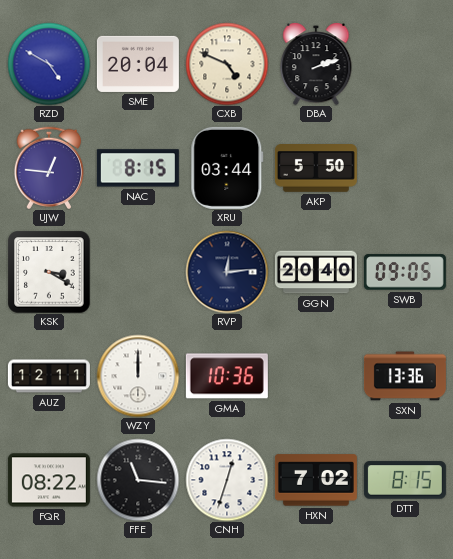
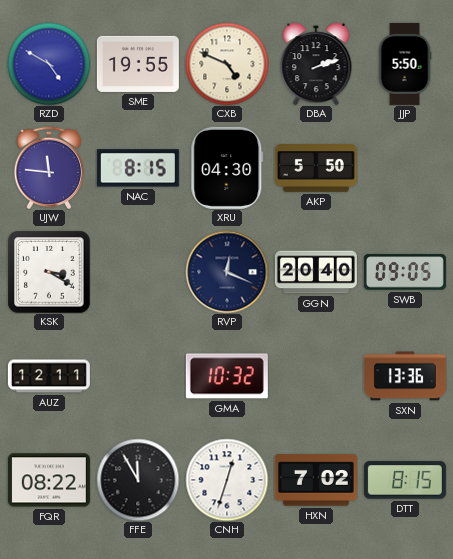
SME: 20:04 -> 19:55
JJP: none -> 5:50
UJW: 12:46 -> 11:46
XRU: 03:44 -> 04:30
RVP: 12:14 -> 12:19
WZY: 12:00 -> none
GMA: 10:36 -> 10:32
FFE: 11:16 -> 11:55
